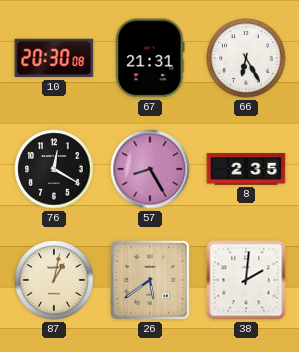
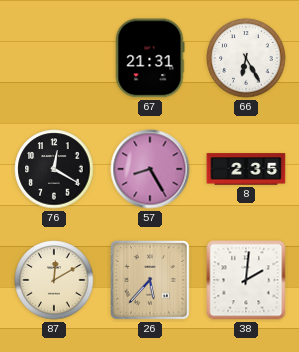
10: 20:30 -> none
87: 1:02 -> 12:10
26: 5:39 -> 5:37
